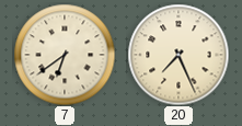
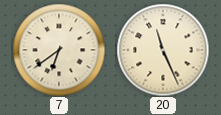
20: 7:26 -> 11:26
